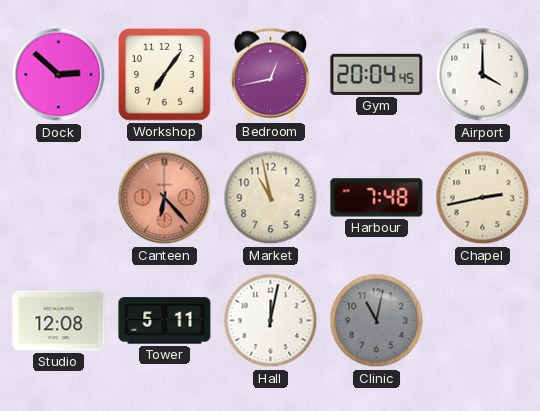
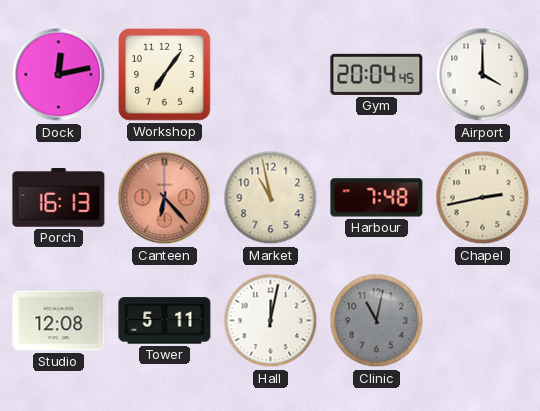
Dock: 2:52 -> 12:13
Bedroom: 12:43 -> none
Porch: none -> 16:13
